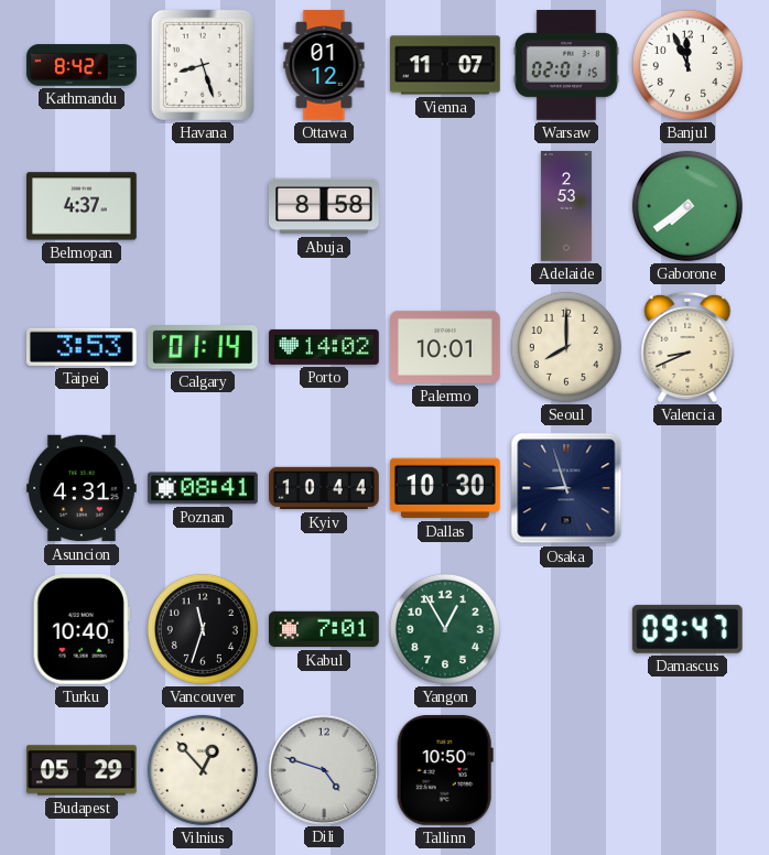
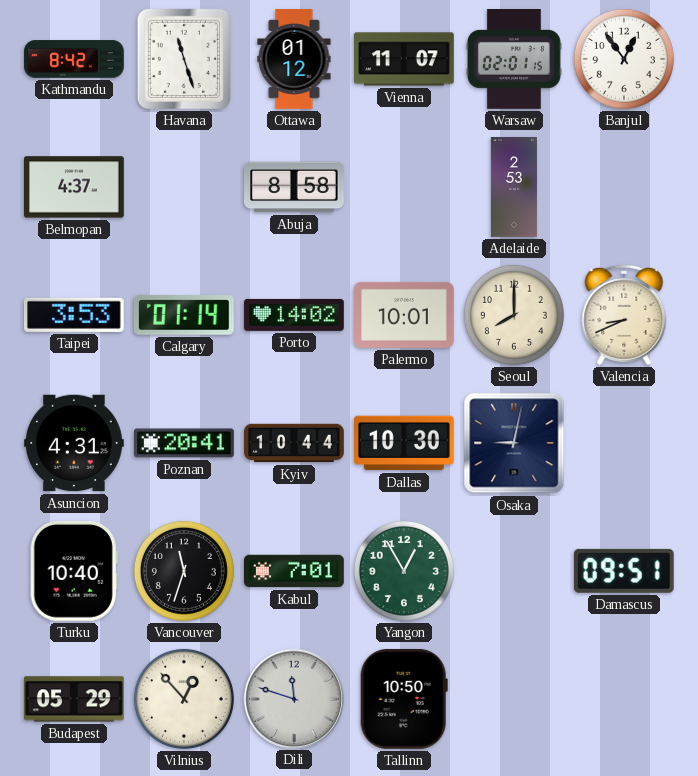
Havana: 8:27 -> 11:27
Banjul: 11:56 -> 12:54
Gaborone: 7:39 -> none
Poznan: 08:41 -> 20:41
Osaka: 8:57 -> 9:02
Damascus: 09:47 -> 09:51
Dili: 4:48 -> 11:48
